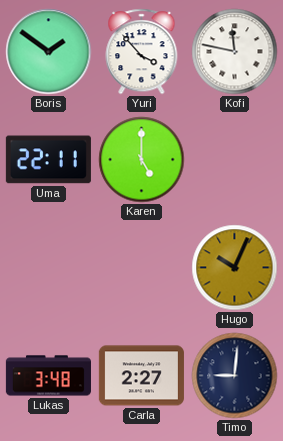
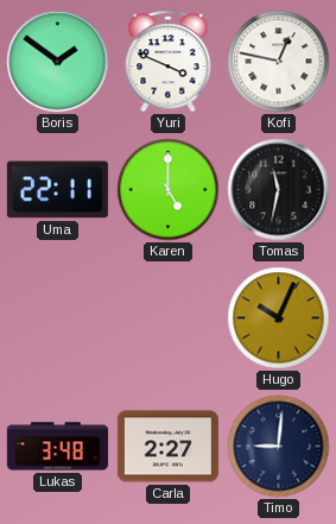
Yuri: 3:53 -> 3:49
Kofi: 11:47 -> 12:47
Tomas: none -> 11:32
